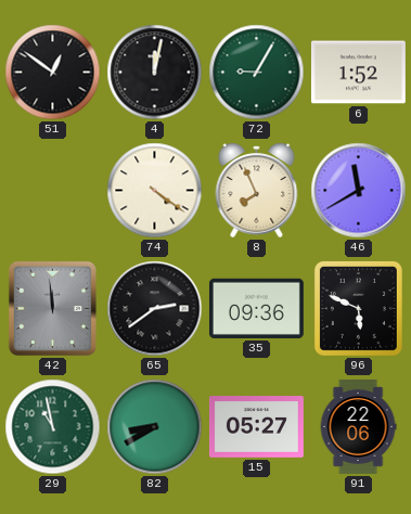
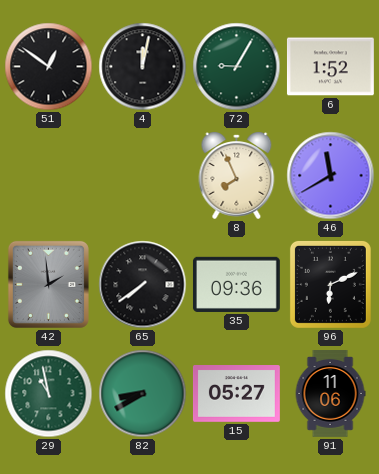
74: 4:21 -> none
42: 11:59 -> 1:59
65: 2:39 -> 7:39
96: 5:49 -> 6:11
91: 22:06 -> 11:06
